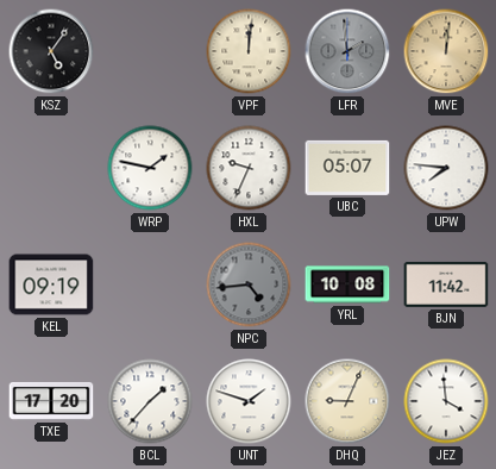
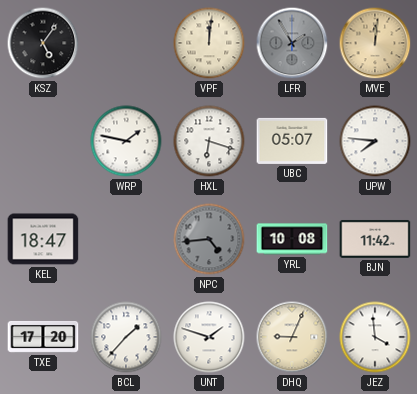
LFR: 1:59 -> 1:55
HXL: 9:34 -> 6:18
KEL: 09:19 -> 18:47
